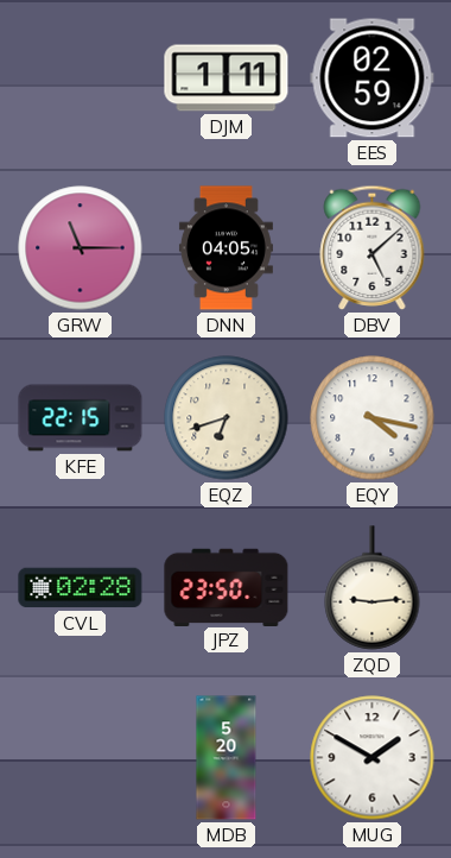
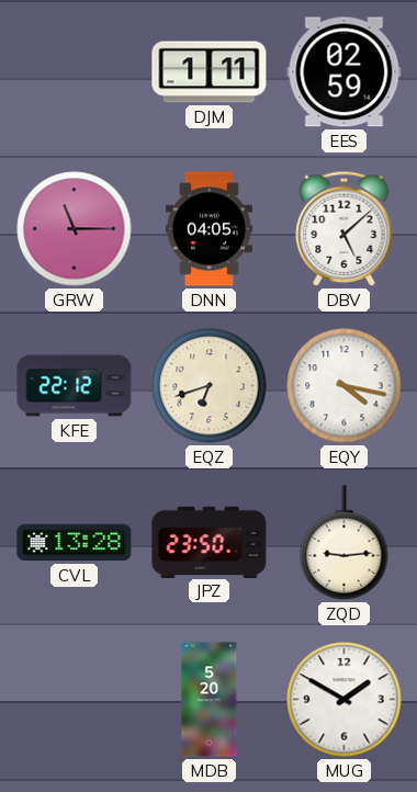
KFE: 22:15 -> 22:12
CVL: 02:28 -> 13:28
